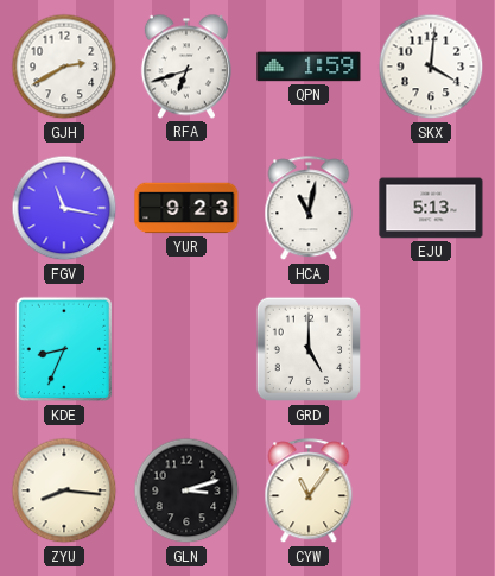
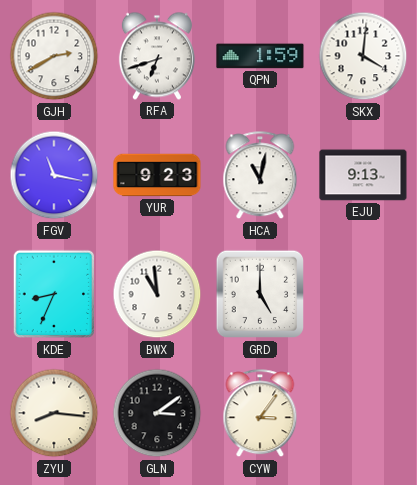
EJU: 5:13 -> 9:13
BWX: none -> 10:59
GLN: 3:12 -> 3:09
CYW: 11:06 -> 3:06
